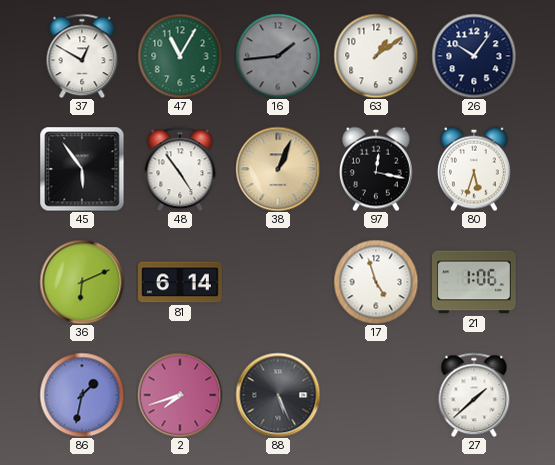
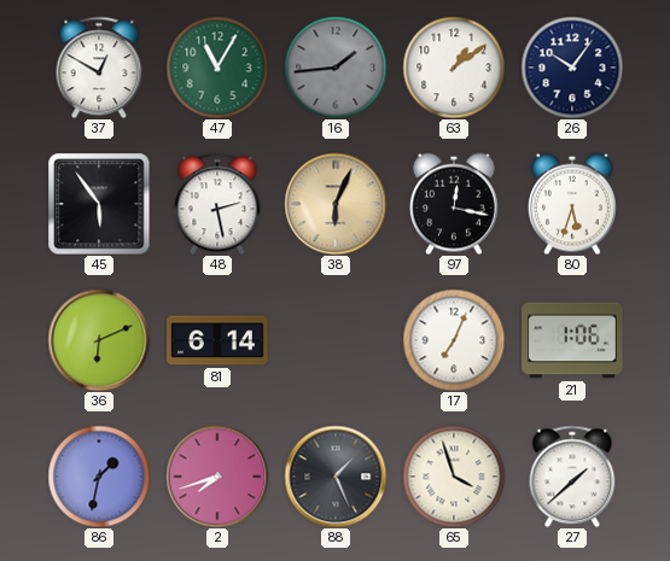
48: 4:54 -> 2:28
38: 1:04 -> 6:04
17: 4:57 -> 7:04
88: 5:26 -> 1:26
65: none -> 3:57
